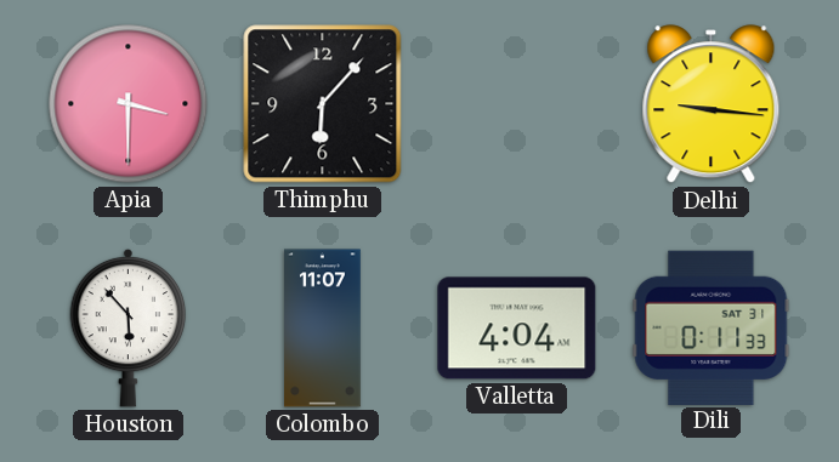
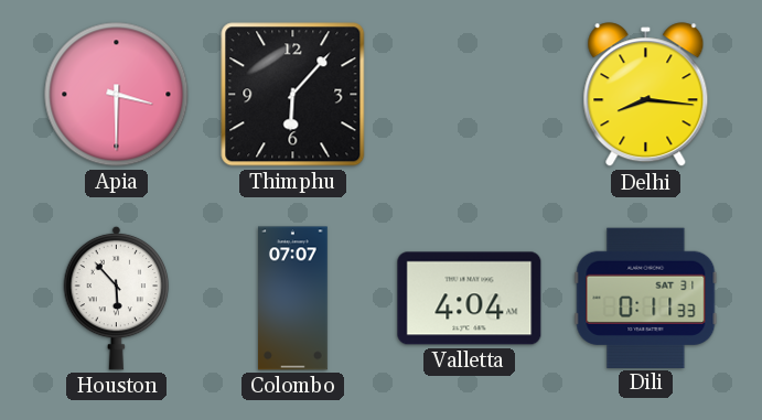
Delhi: 9:16 -> 8:16
Colombo: 11:07 -> 07:07
